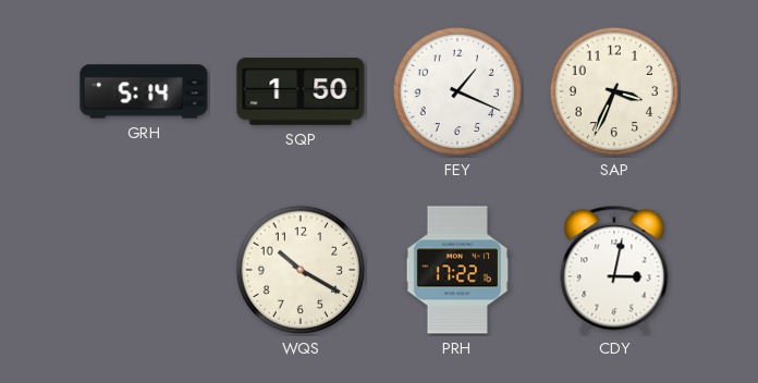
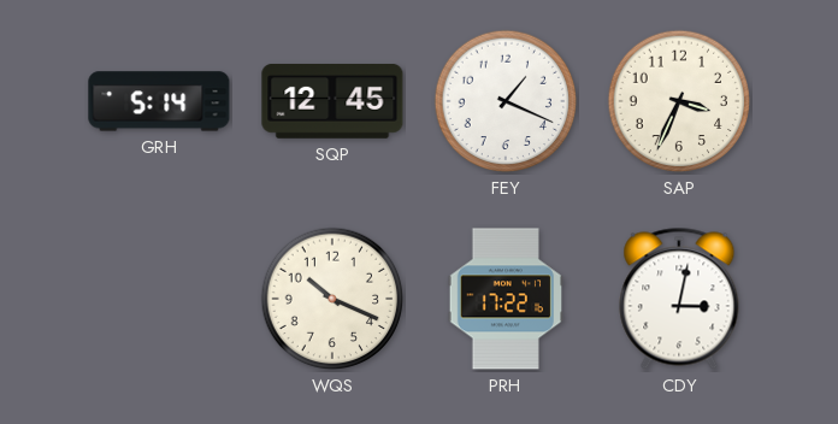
SQP: 1:50 -> 12:45
WQS: 10:20 -> 10:19
